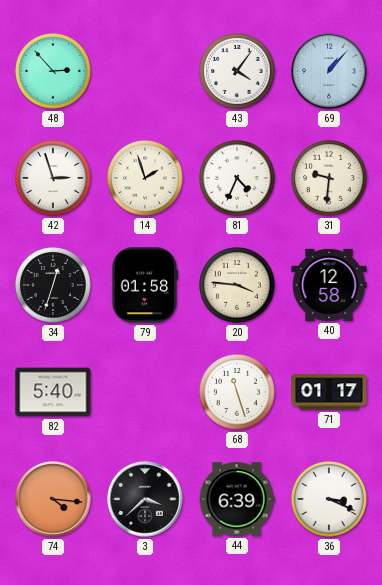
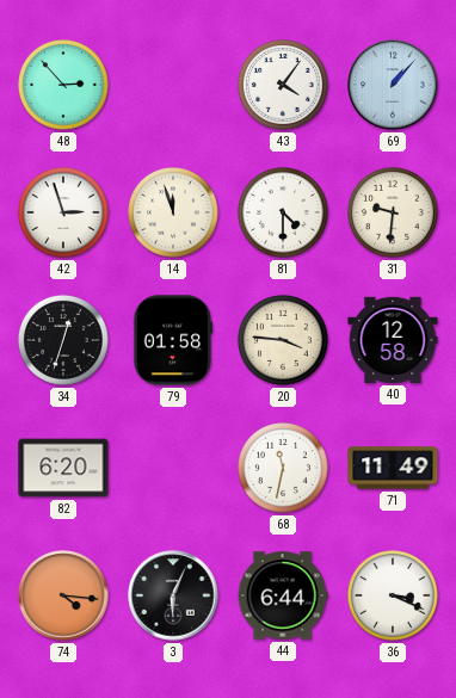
14: 1:57 -> 11:57
81: 4:34 -> 4:30
82: 5:40 -> 6:20
68: 11:27 -> 11:32
71: 01:17 -> 11:49
3: 3:38 -> 6:04
44: 6:39 -> 6:44
